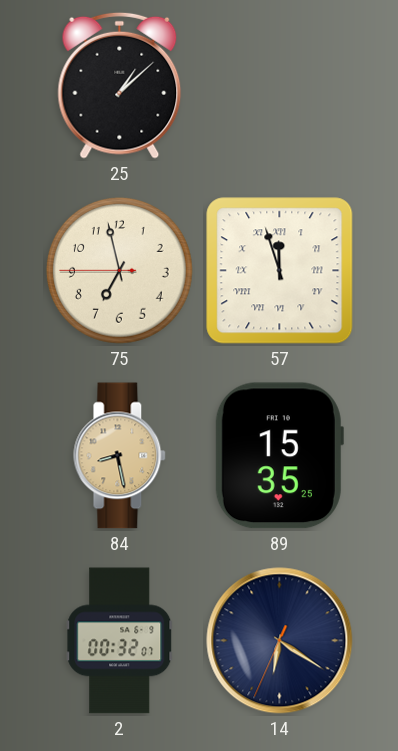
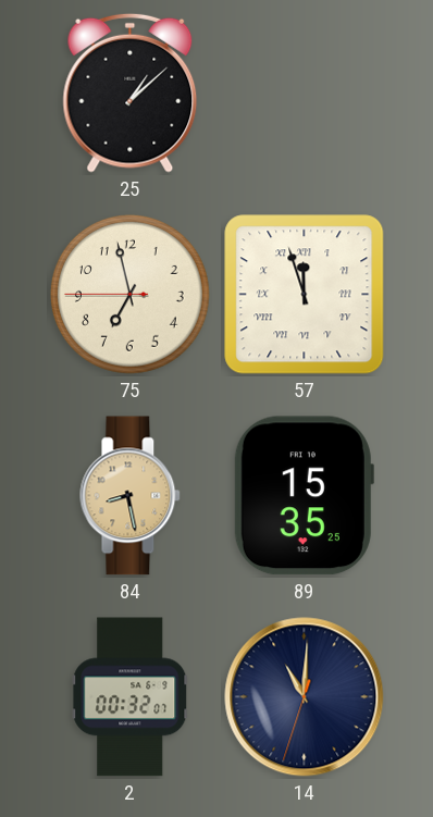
14: 6:20 -> 11:00
